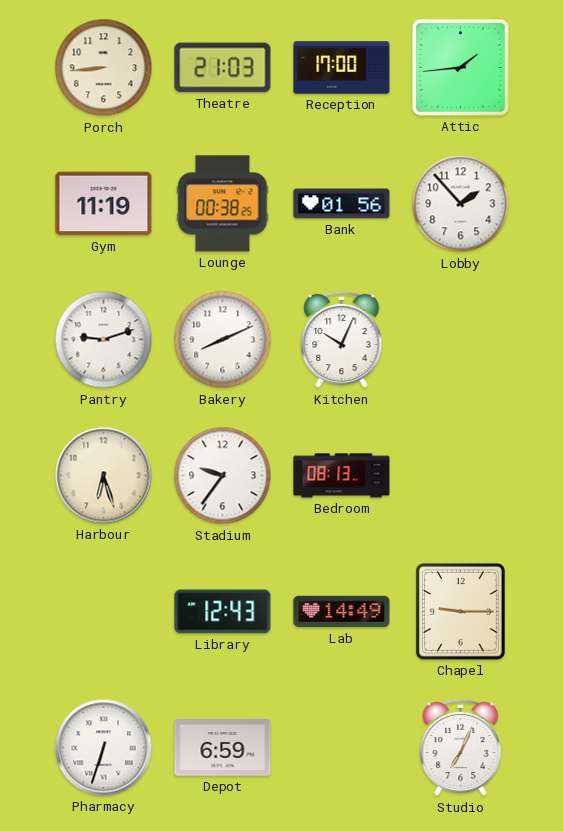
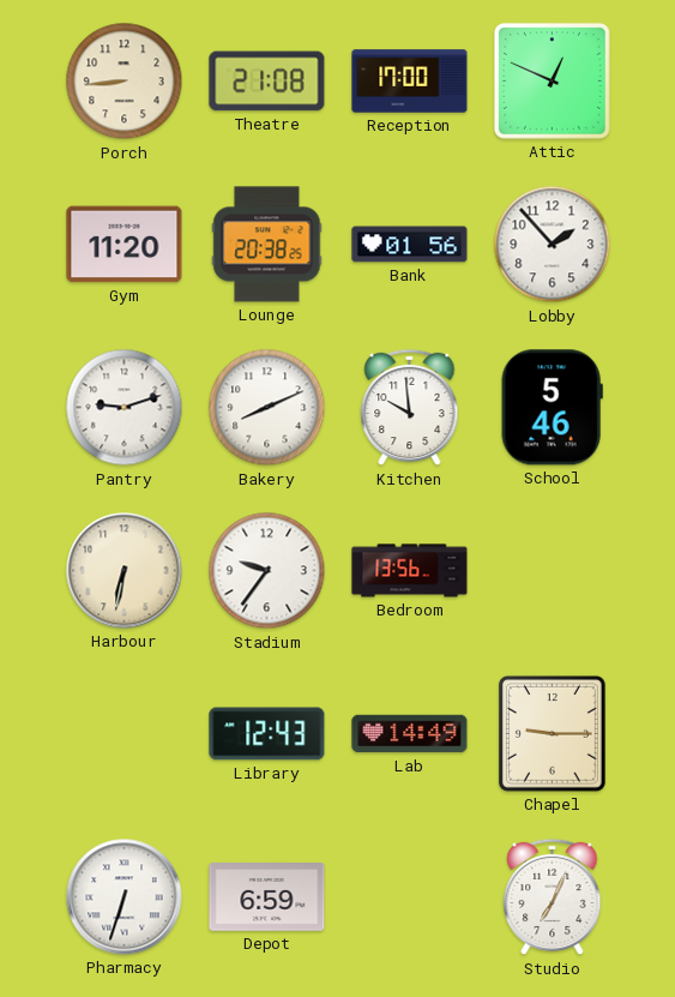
Theatre: 21:03 -> 21:08
Attic: 1:44 -> 12:49
Gym: 11:19 -> 11:20
Lounge: 00:38 -> 20:38
Kitchen: 10:04 -> 9:59
School: none -> 5:46
Harbour: 6:27 -> 6:32
Bedroom: 08:13 -> 13:56
